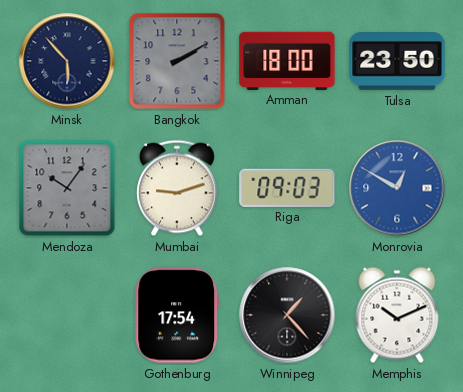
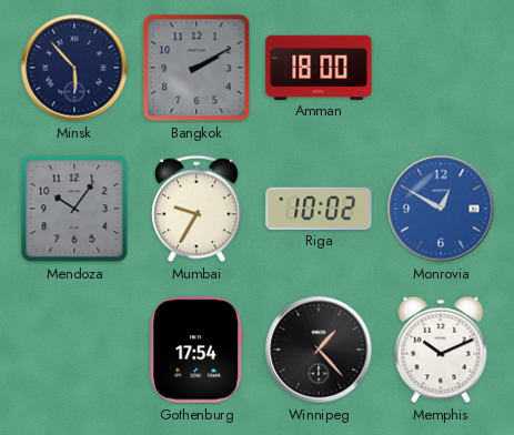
Tulsa: 23:50 -> none
Mumbai: 9:12 -> 9:35
Riga: 09:03 -> 10:02
